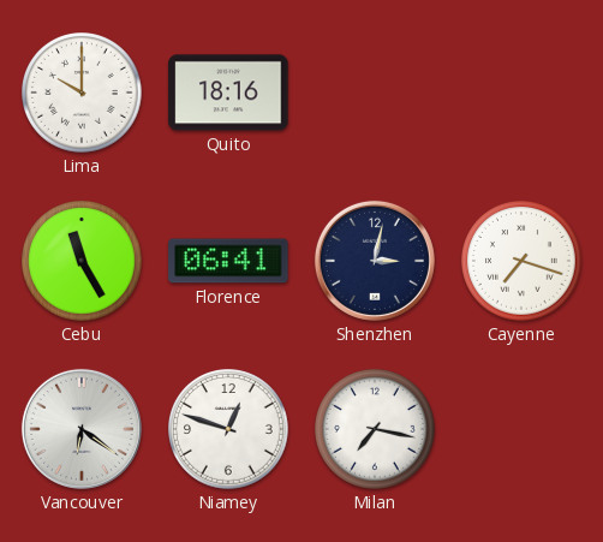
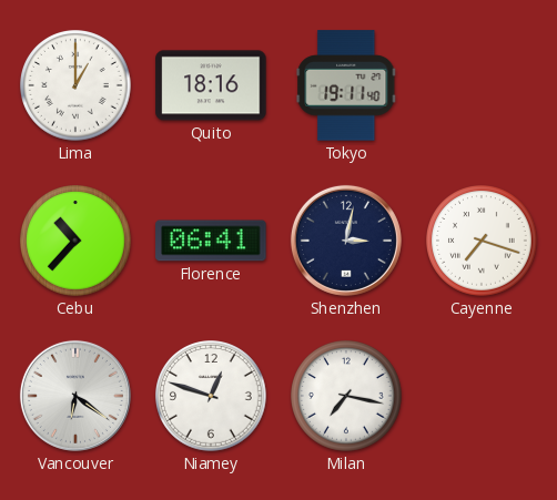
Lima: 10:00 -> 1:00
Tokyo: none -> 19:11
Cebu: 11:25 -> 10:37
